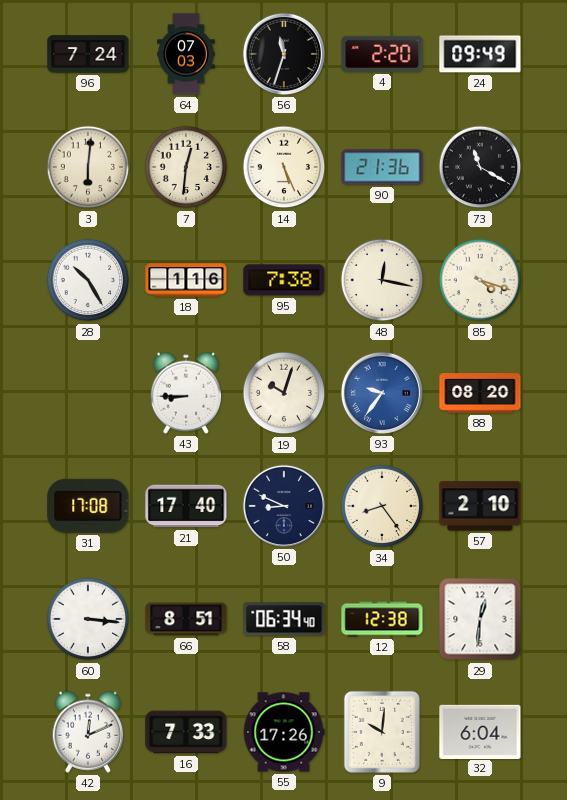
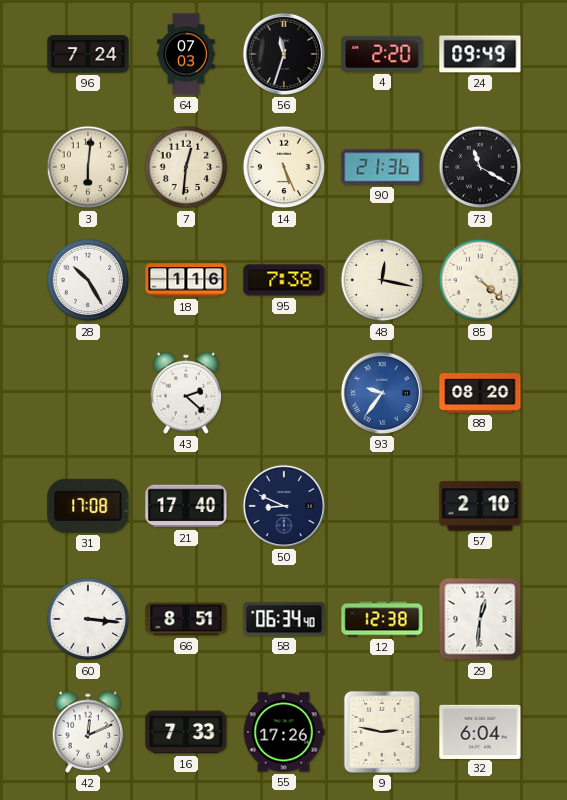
85: 4:18 -> 4:22
43: 8:45 -> 2:22
19: 10:03 -> none
34: 8:24 -> none
9: 10:01 -> 2:47
